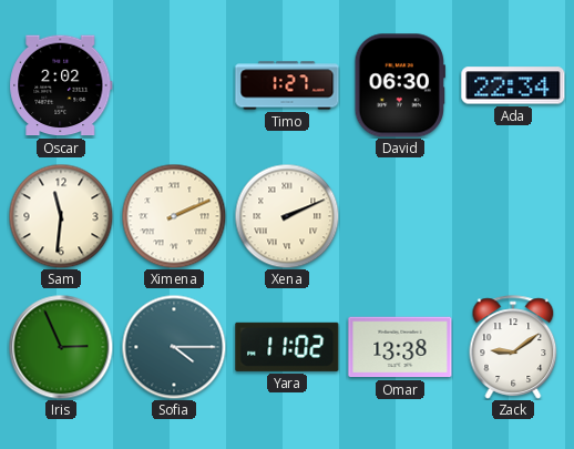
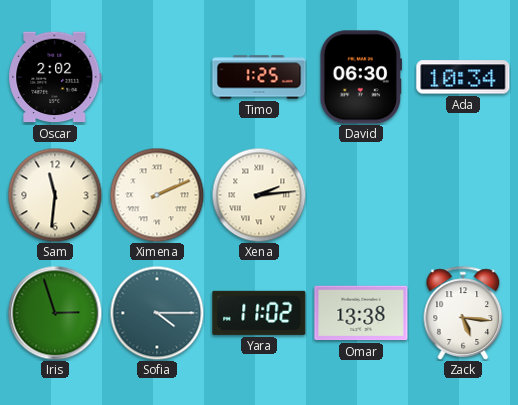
Timo: 1:27 -> 1:25
Ada: 22:34 -> 10:34
Xena: 2:11 -> 2:14
Iris: 2:56 -> 2:57
Zack: 9:09 -> 5:16
